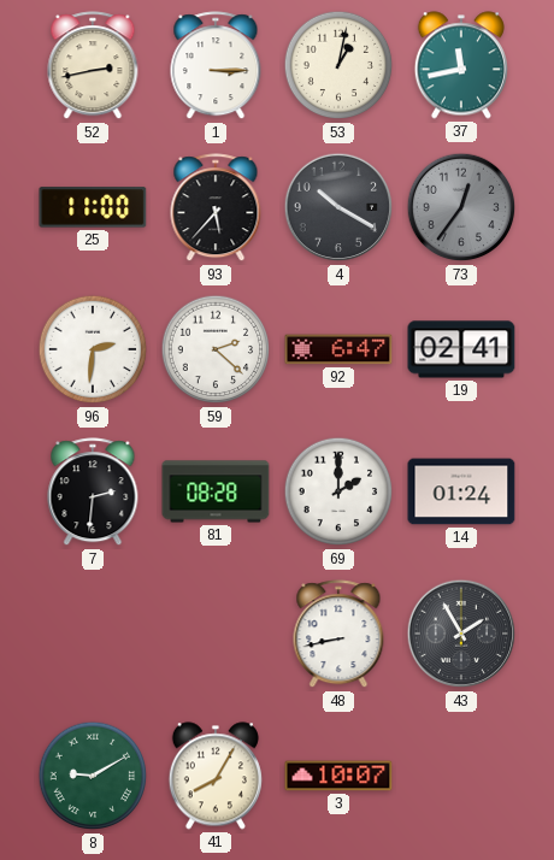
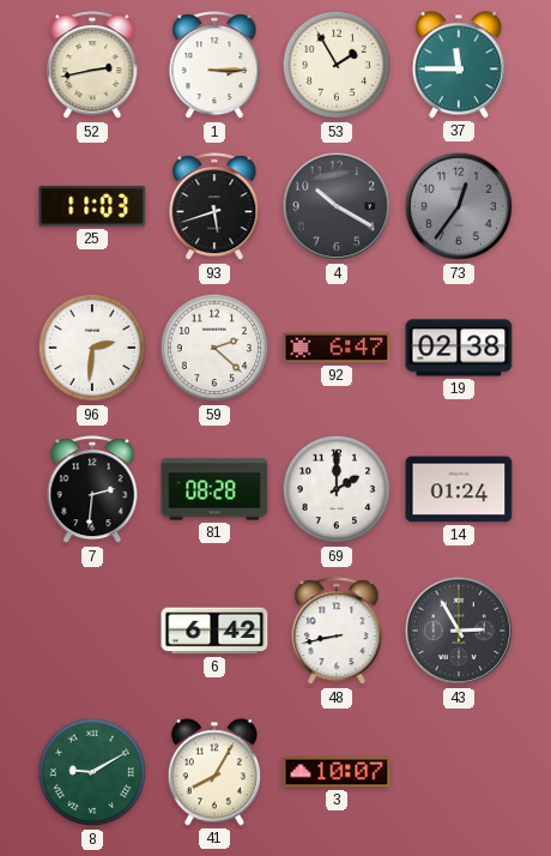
53: 1:02 -> 1:55
37: 11:43 -> 11:45
25: 11:00 -> 11:03
93: 5:37 -> 5:42
19: 02:41 -> 02:38
6: none -> 6:42
43: 1:55 -> 2:55
